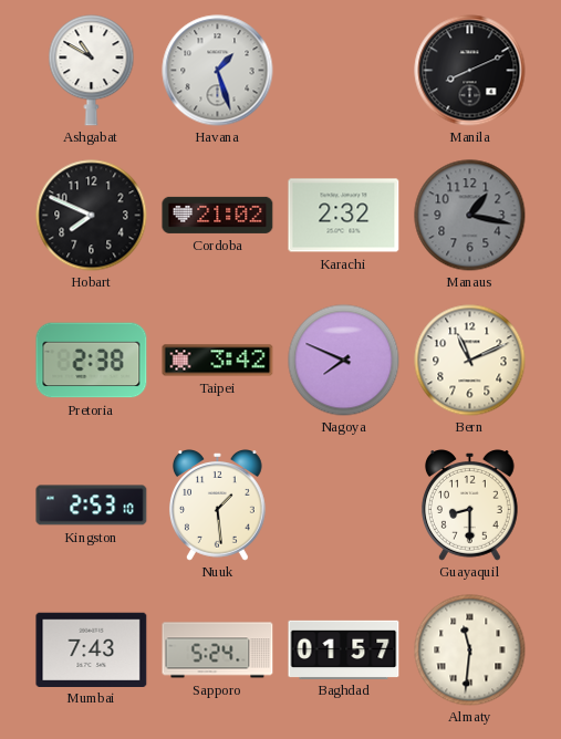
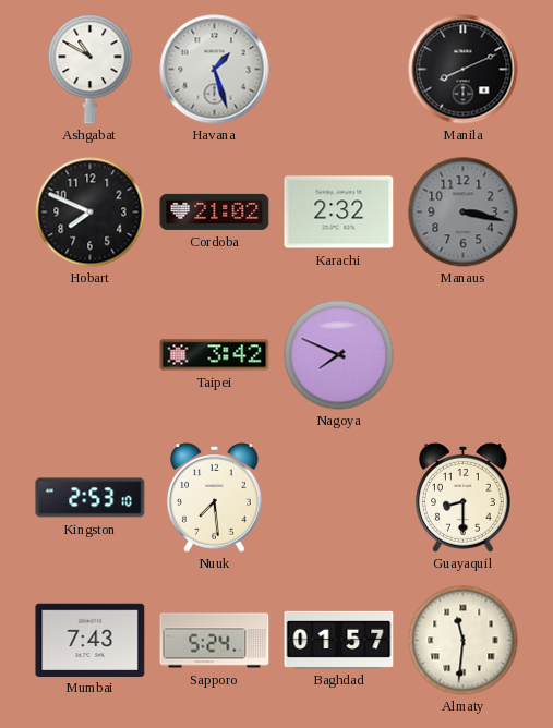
Manaus: 1:17 -> 3:17
Pretoria: 2:38 -> none
Bern: 11:11 -> none
Nuuk: 1:29 -> 7:29
